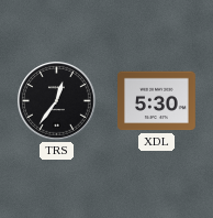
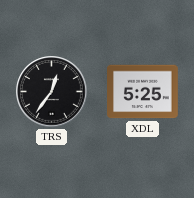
XDL: 5:30 -> 5:25
